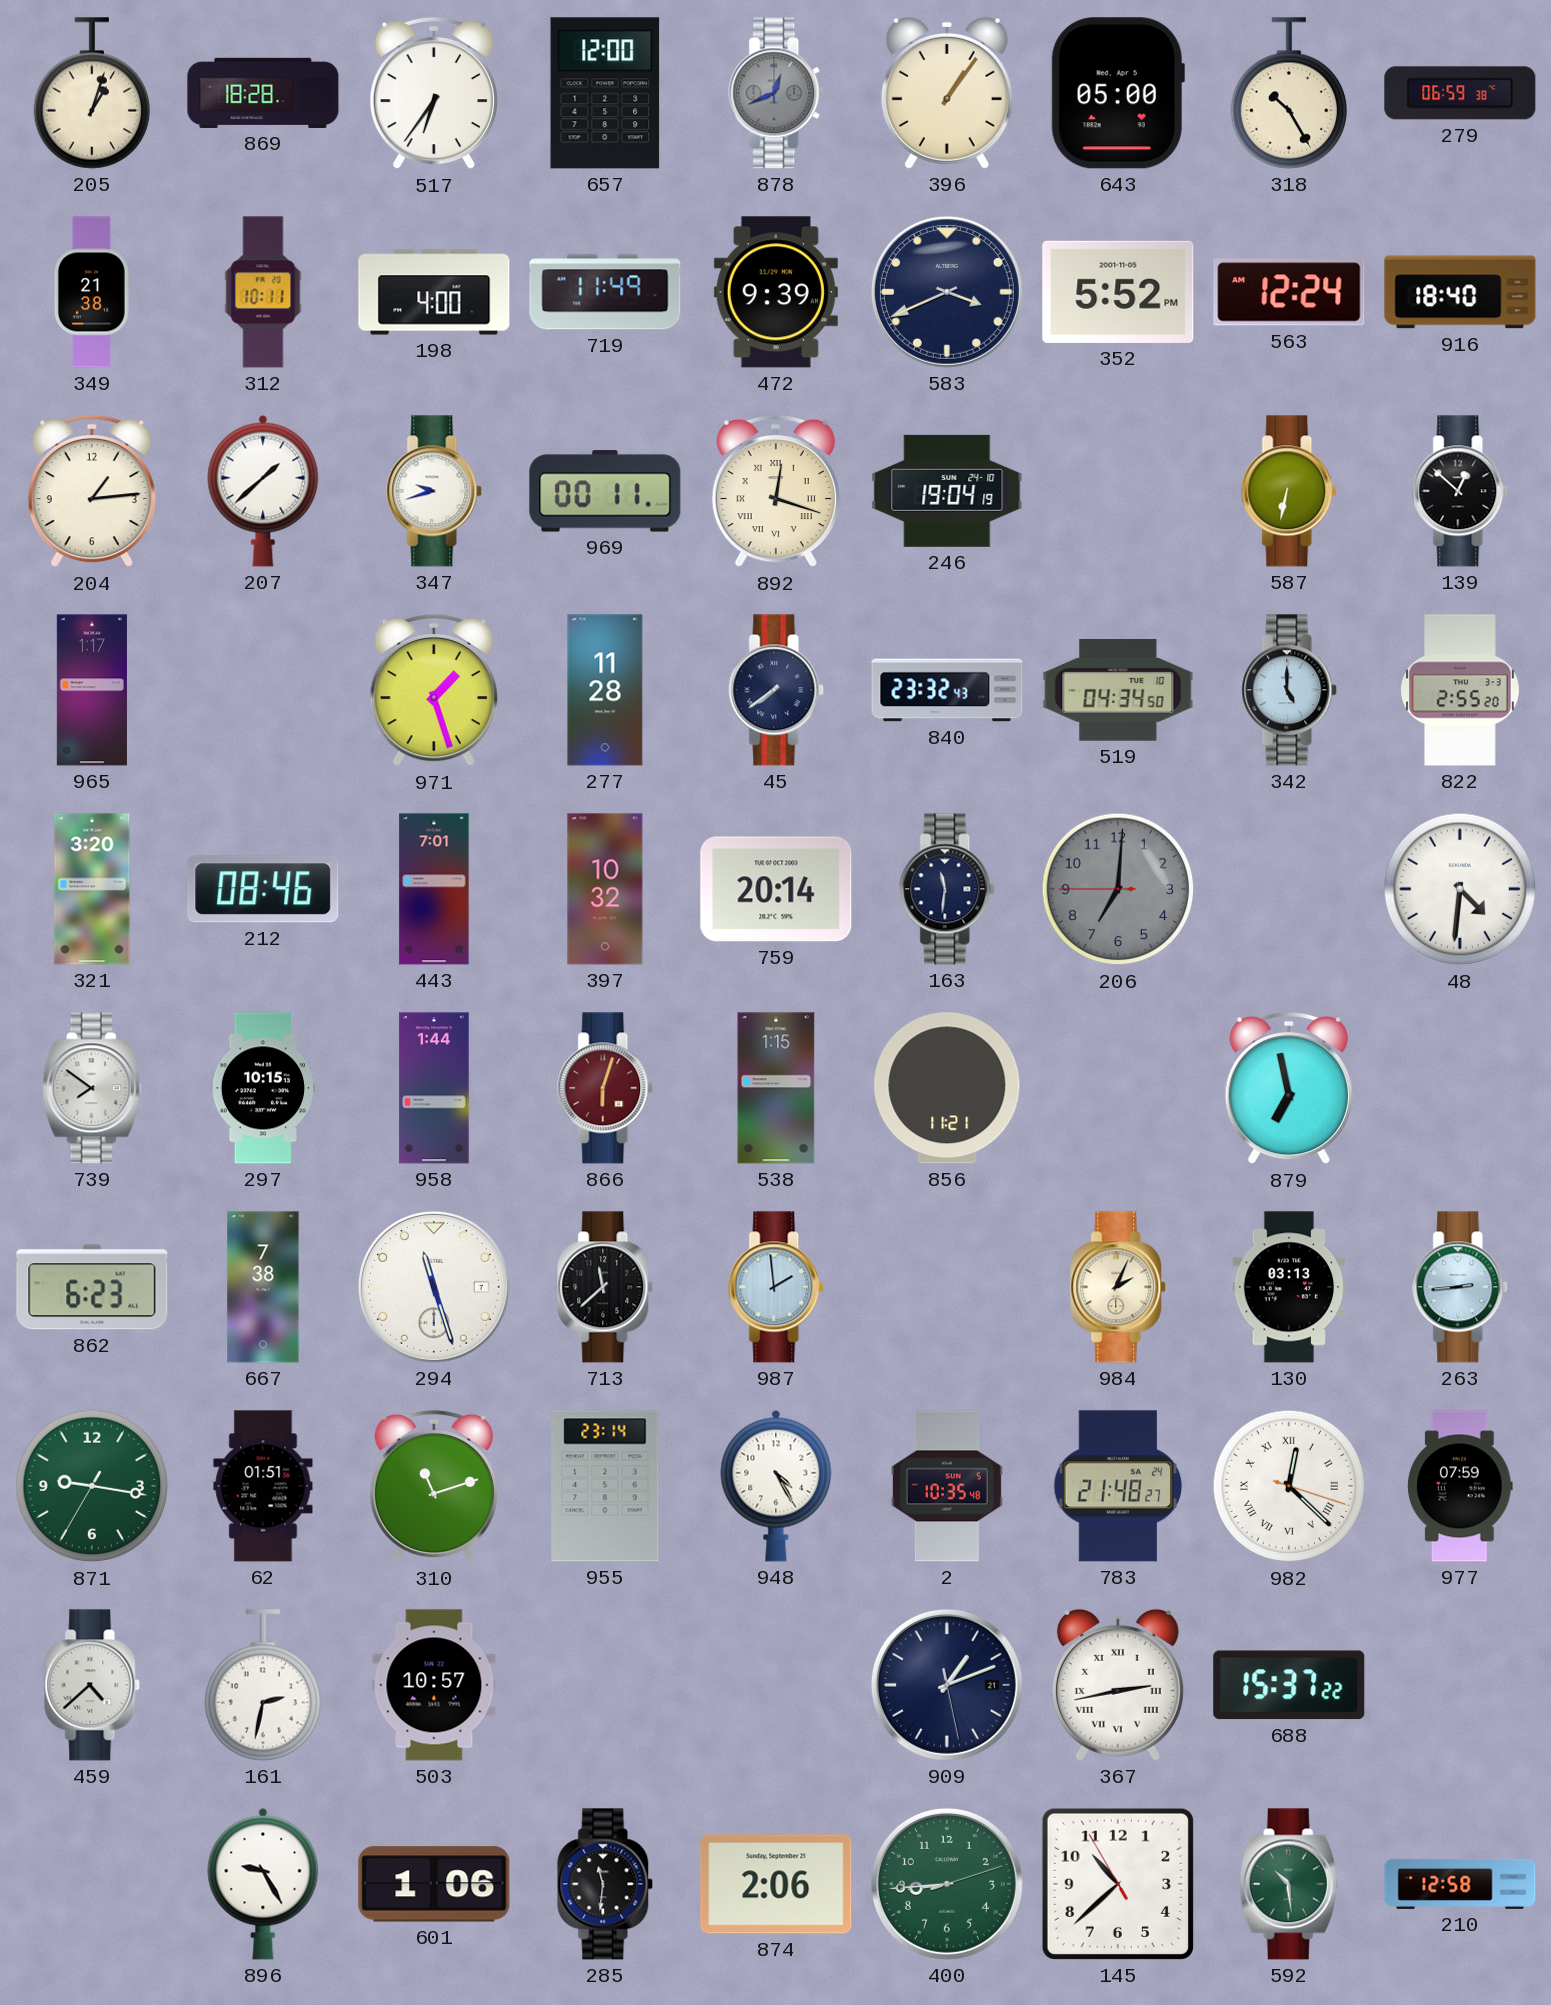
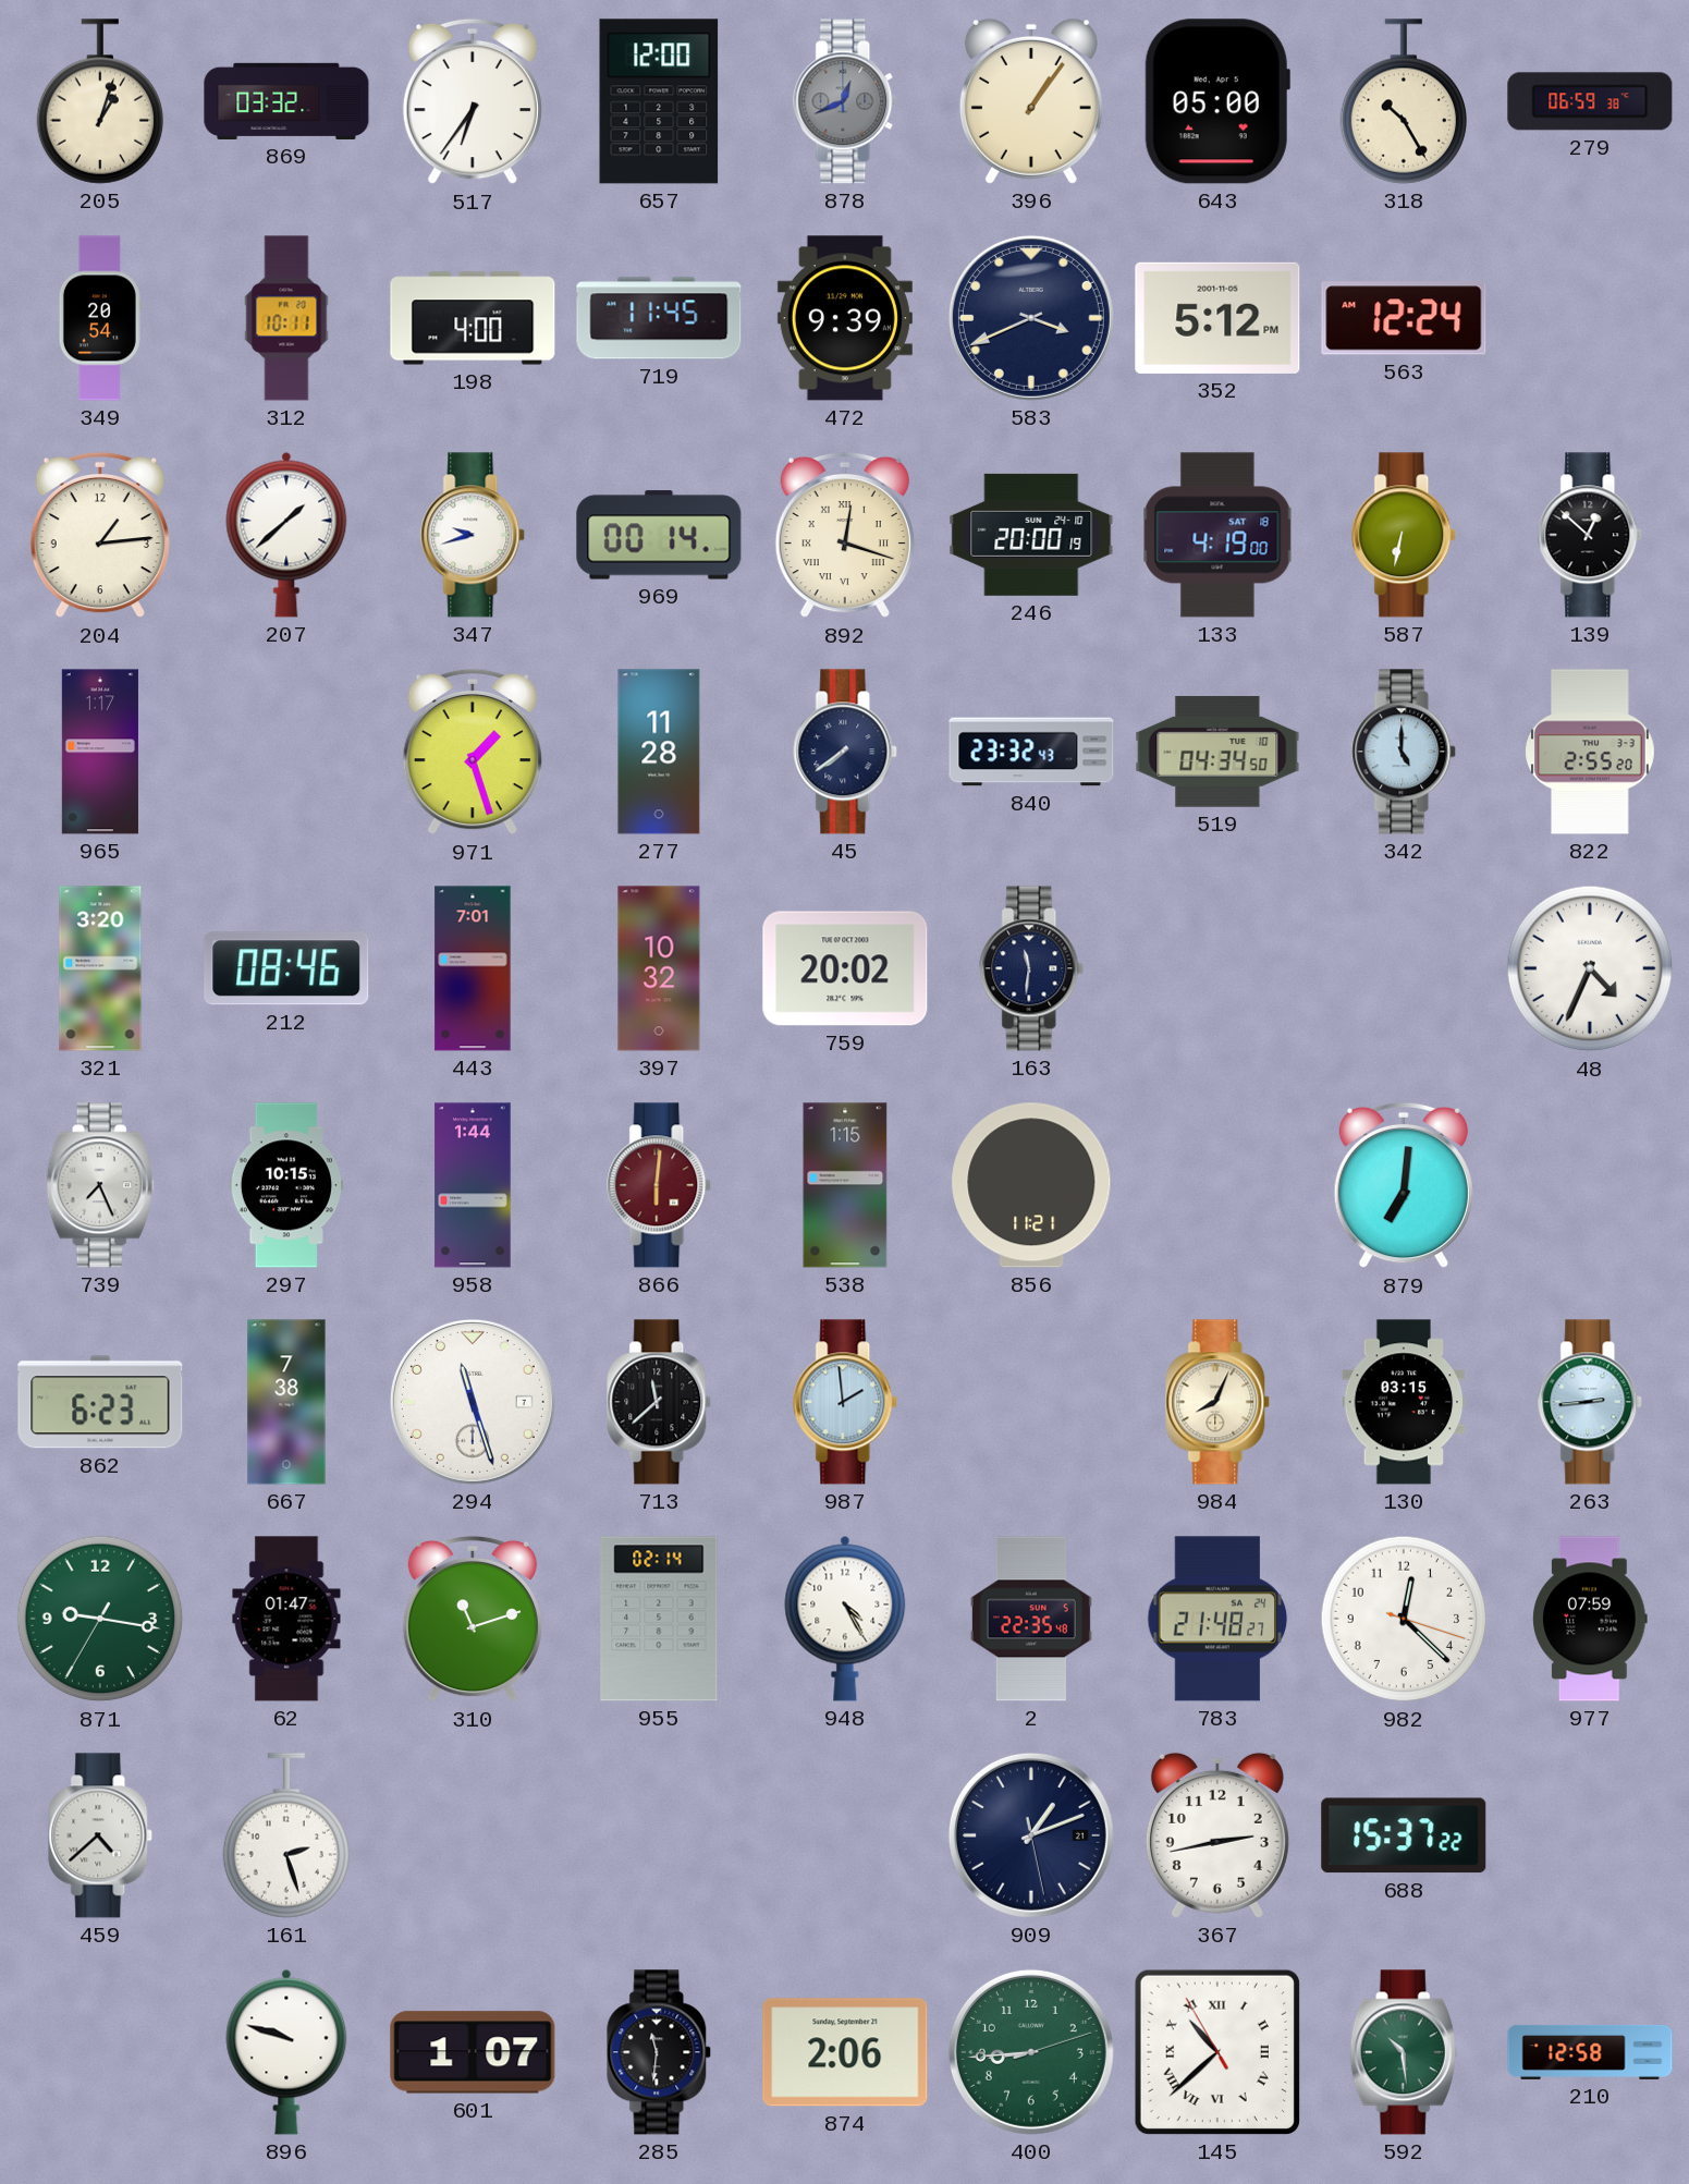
869: 18:28 -> 03:32
349: 21:38 -> 20:54
719: 11:49 -> 11:45
352: 5:52 -> 5:12
916: 18:40 -> none
969: 00:11 -> 00:14
246: 19:04 -> 20:00
133: none -> 4:19
759: 20:14 -> 20:02
206: 7:00 -> none
48: 4:31 -> 4:34
739: 7:51 -> 7:26
866: 6:03 -> 6:01
879: 6:58 -> 7:01
984: 2:04 -> 8:04
130: 03:13 -> 03:15
62: 01:51 -> 01:47
955: 23:14 -> 02:14
2: 10:35 -> 22:35
982 numerals: Roman -> Arabic
161: 2:32 -> 2:27
503: 10:57 -> none
367 numerals: Roman -> Arabic
896: 9:25 -> 9:48
601: 1:06 -> 1:07
145 numerals: Arabic -> Roman
